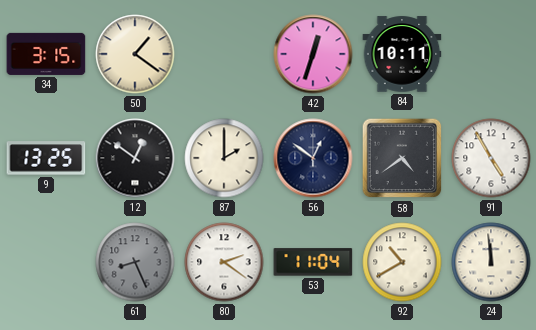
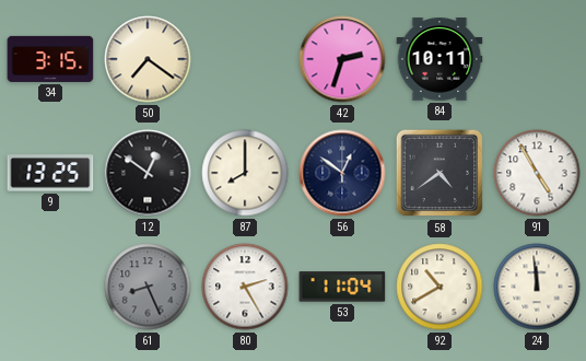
50: 1:21 -> 7:21
42: 12:33 -> 2:33
87: 2:00 -> 8:00
80: 2:21 -> 2:25
